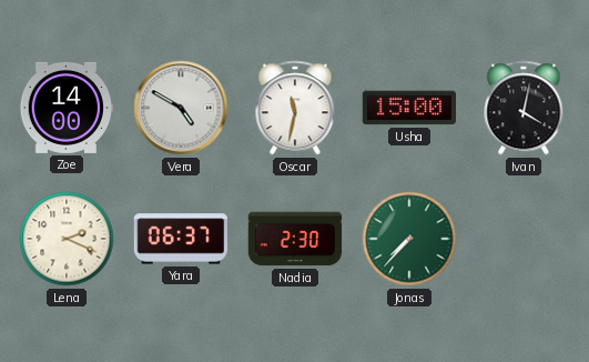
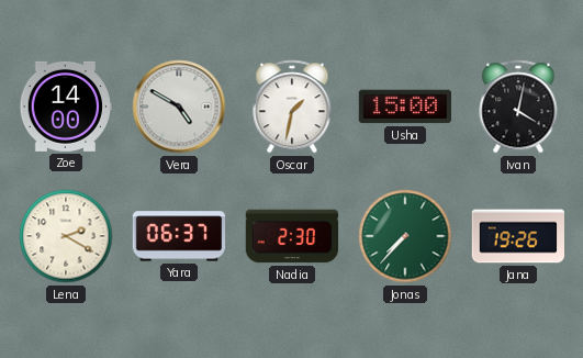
Oscar: 11:32 -> 1:32
Lena: 2:19 -> 2:20
Jana: none -> 19:26
